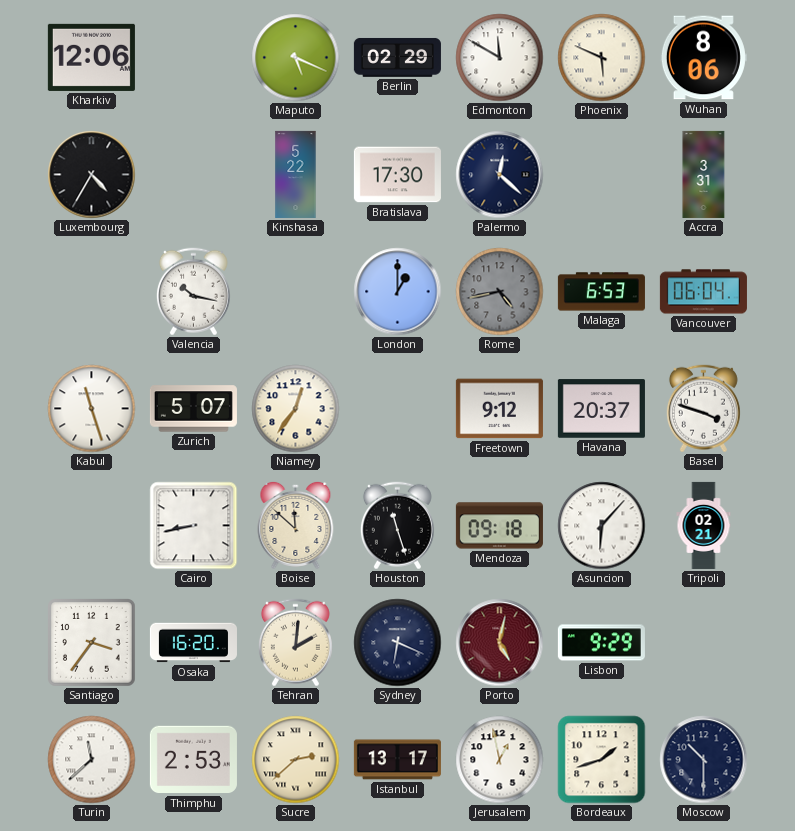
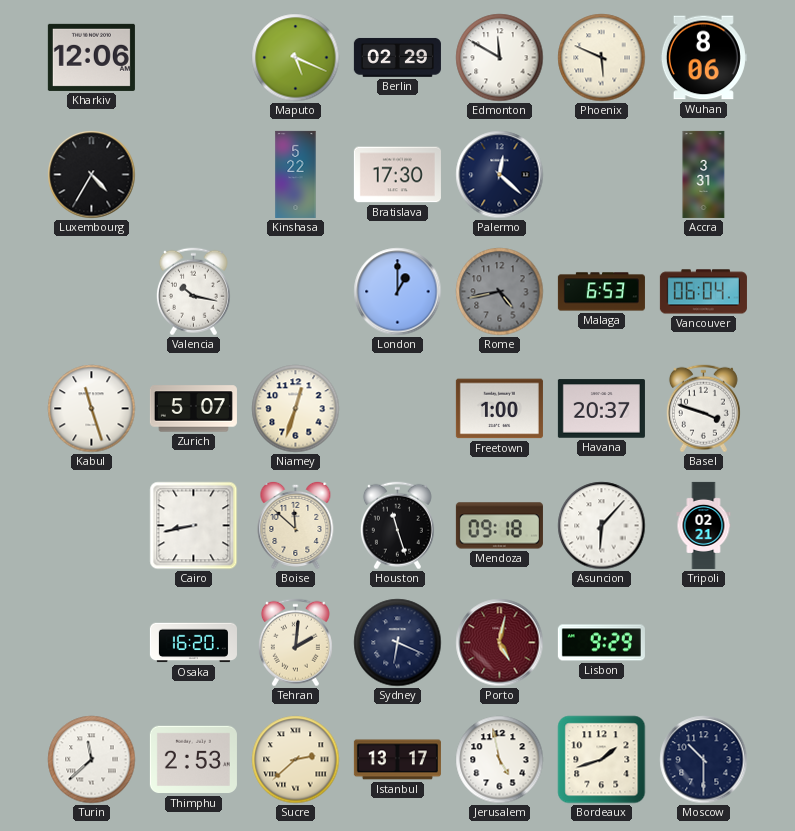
Niamey: 12:36 -> 12:33
Freetown: 9:12 -> 1:00
Santiago: 3:36 -> none
Jerusalem: 12:58 -> 4:58
